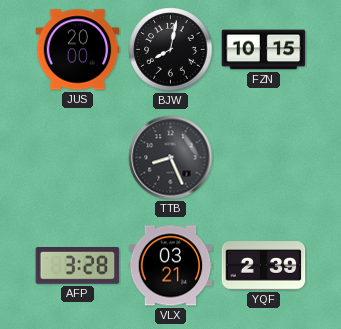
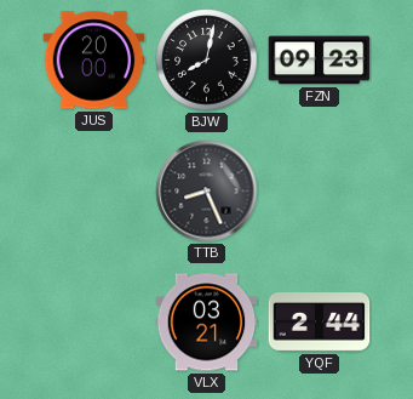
FZN: 10:15 -> 09:23
AFP: 3:28 -> none
YQF: 2:39 -> 2:44
